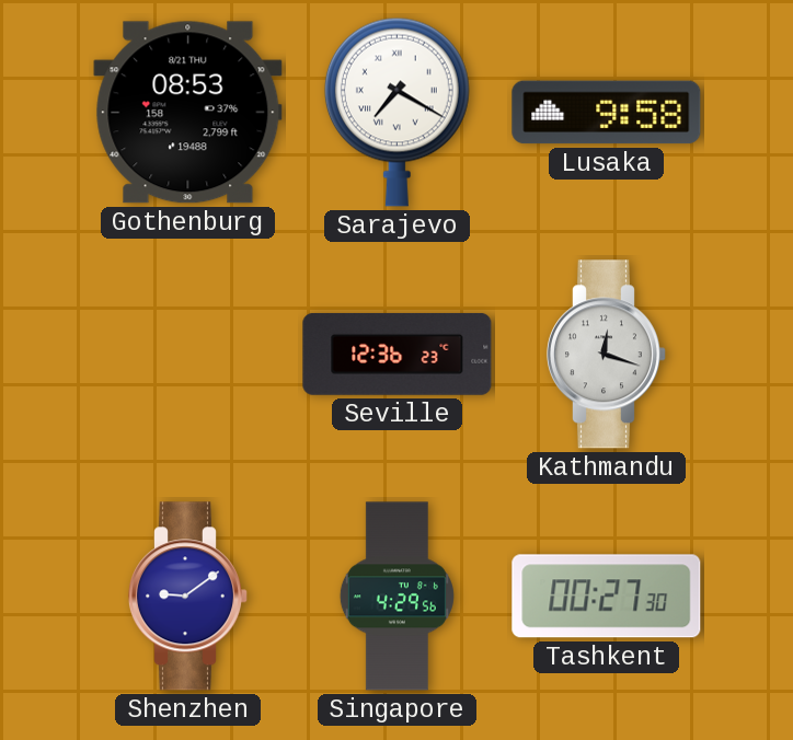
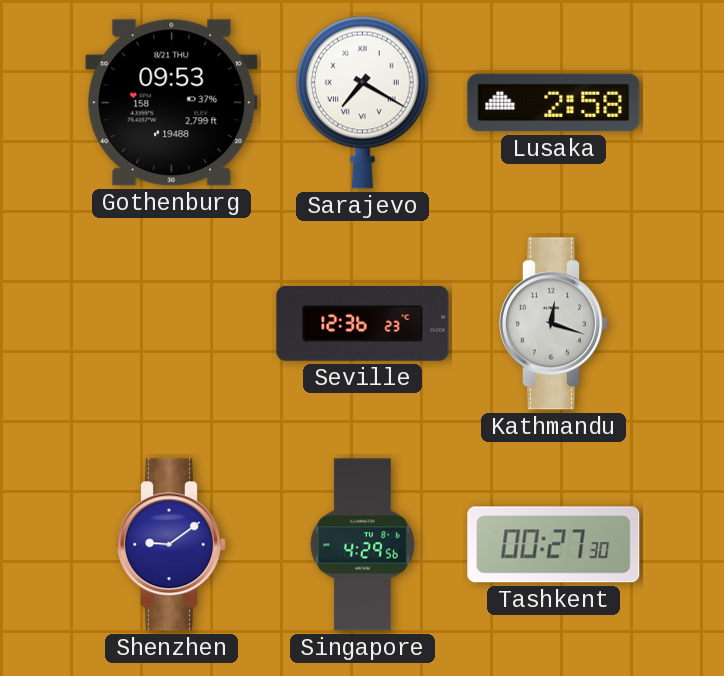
Gothenburg: 08:53 -> 09:53
Lusaka: 9:58 -> 2:58
